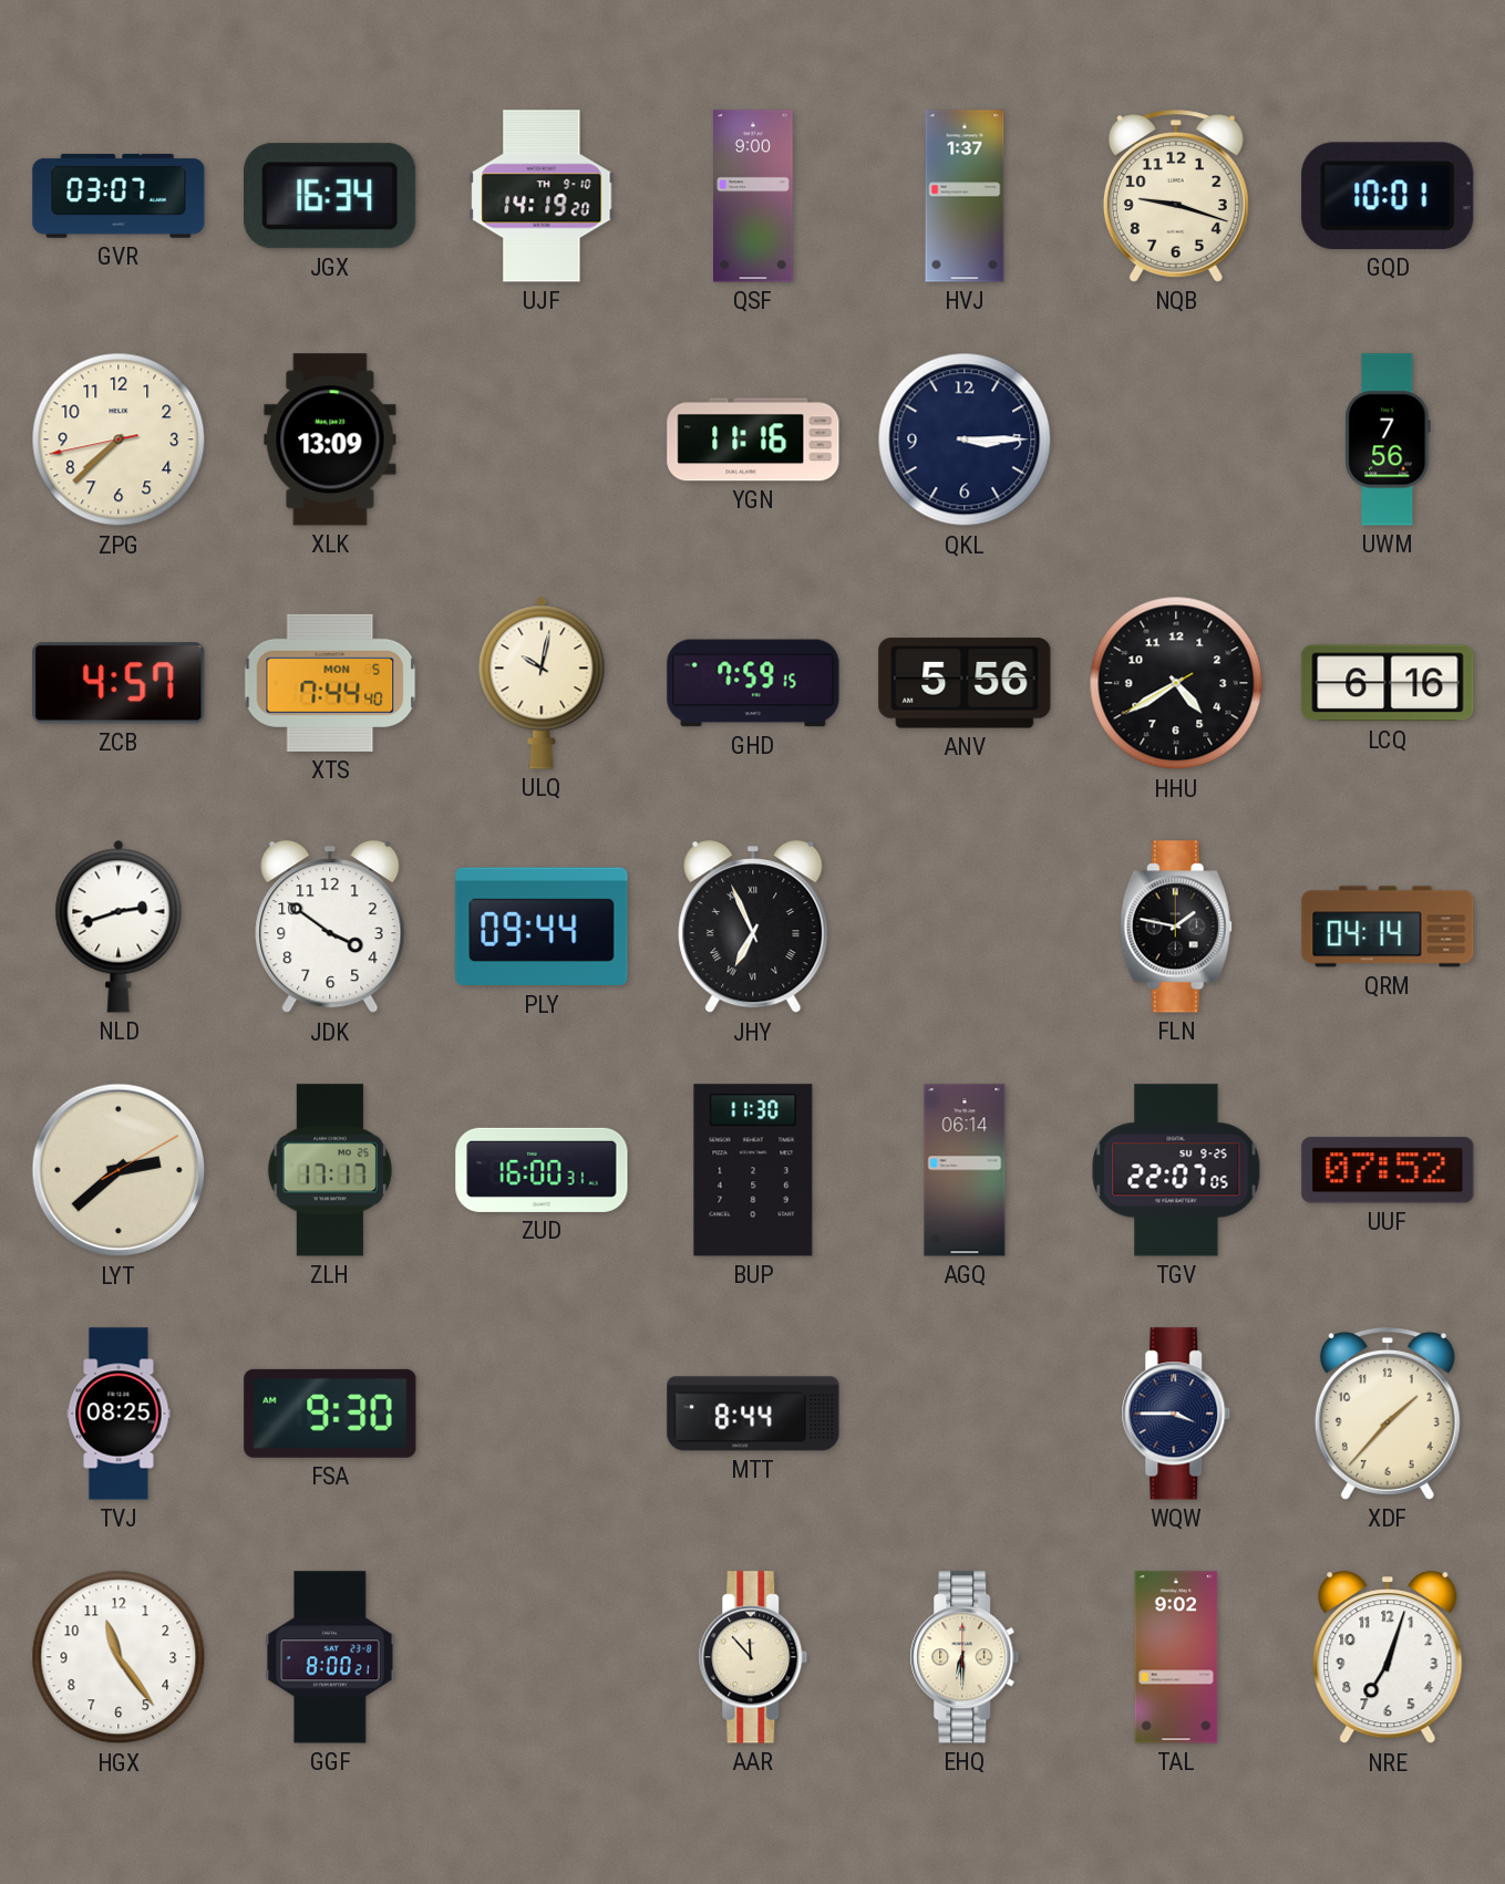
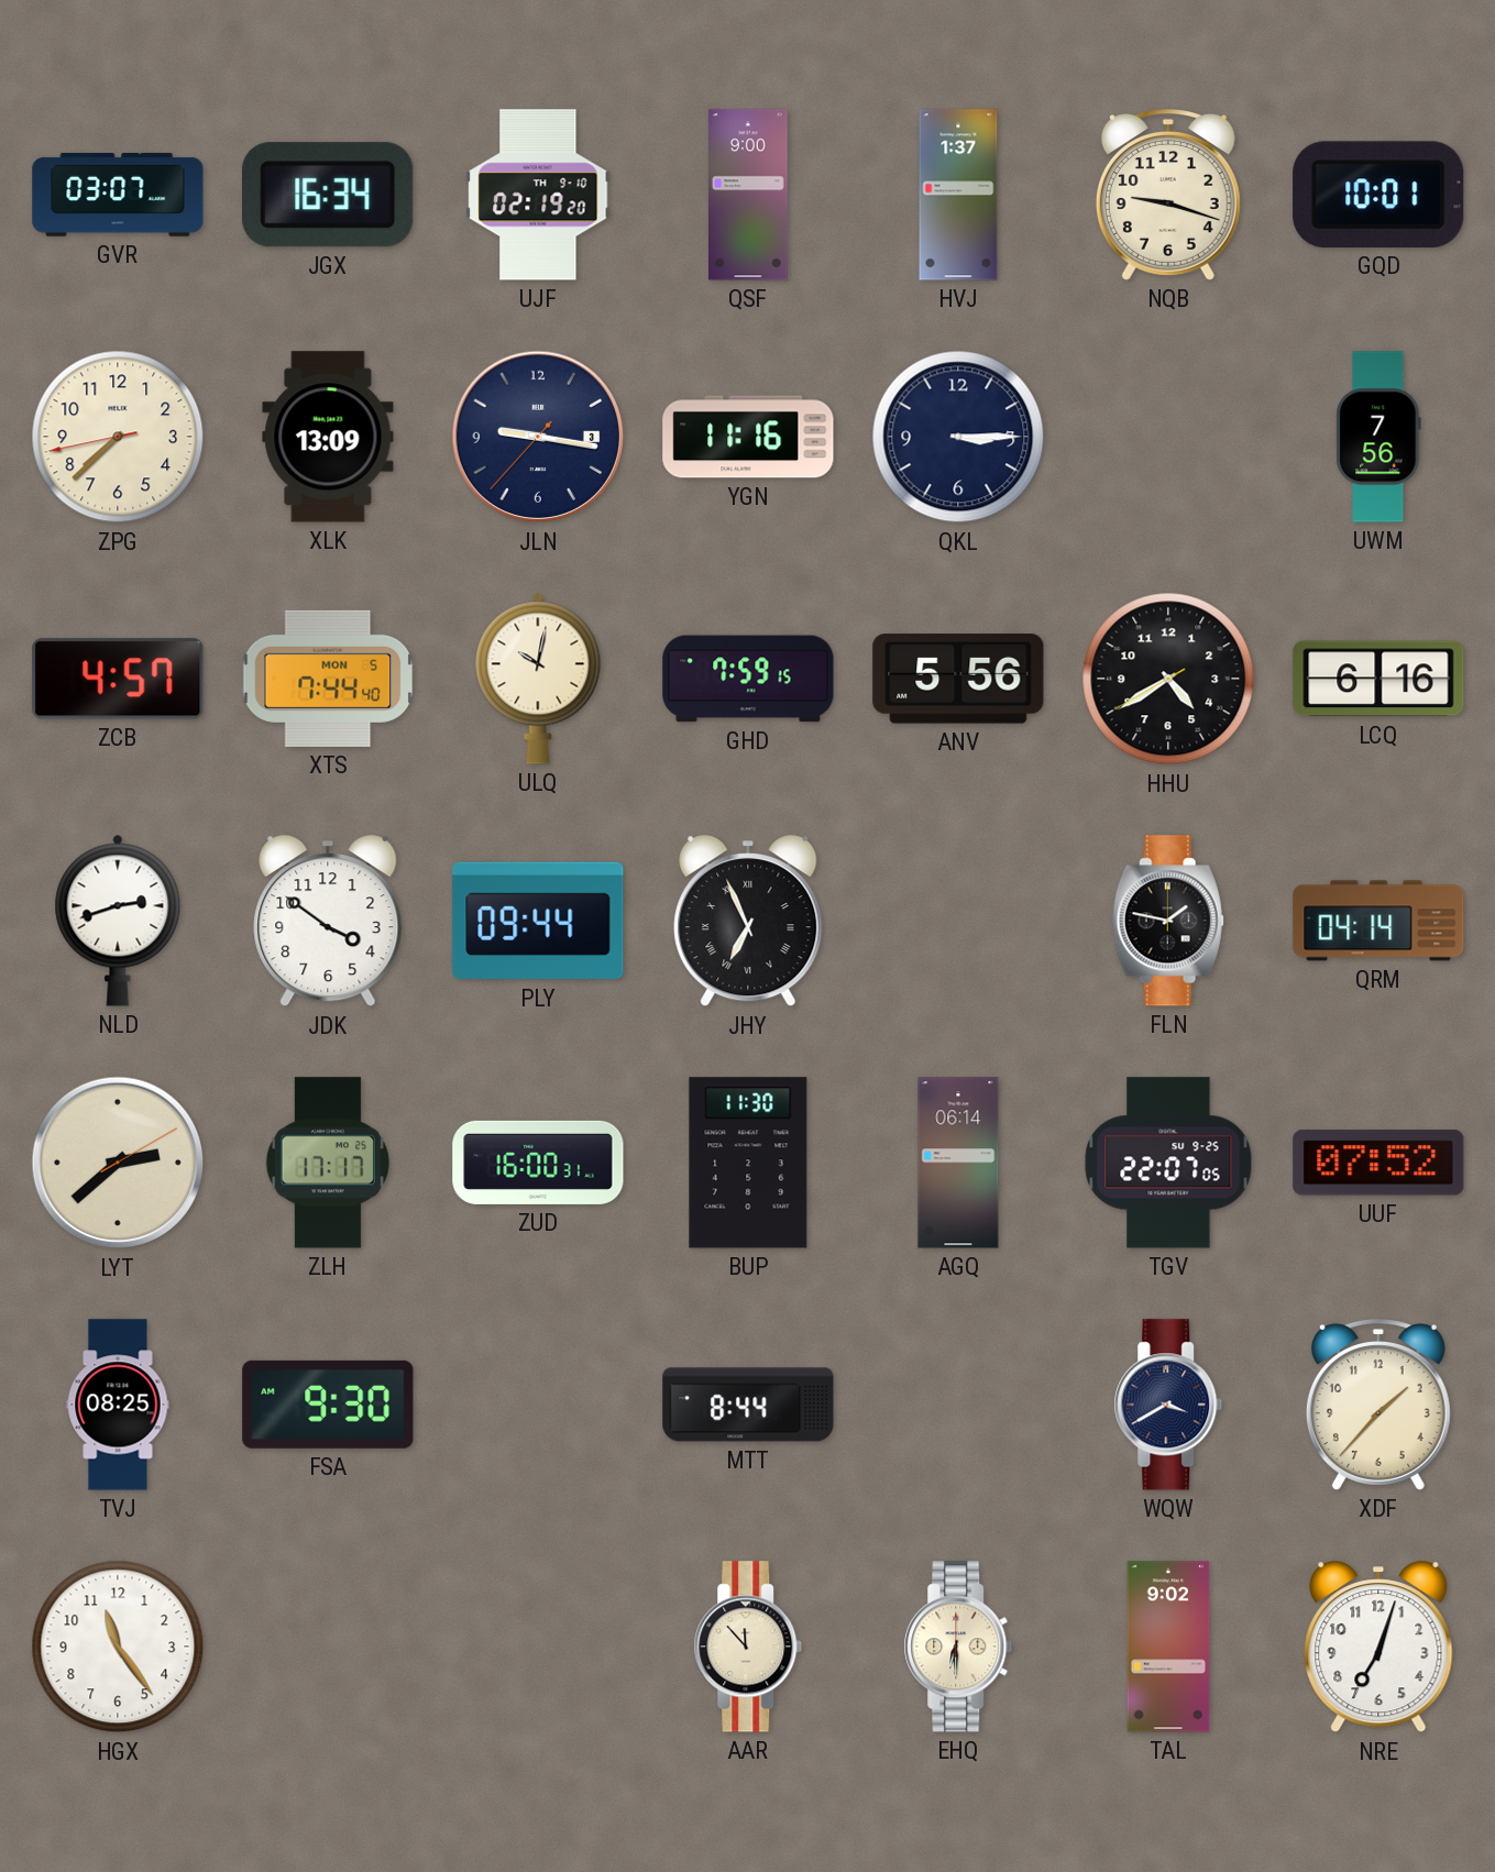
UJF: 14:19 -> 02:19
JLN: none -> 9:16
WQW: 3:45 -> 3:40
GGF: 8:00 -> none
